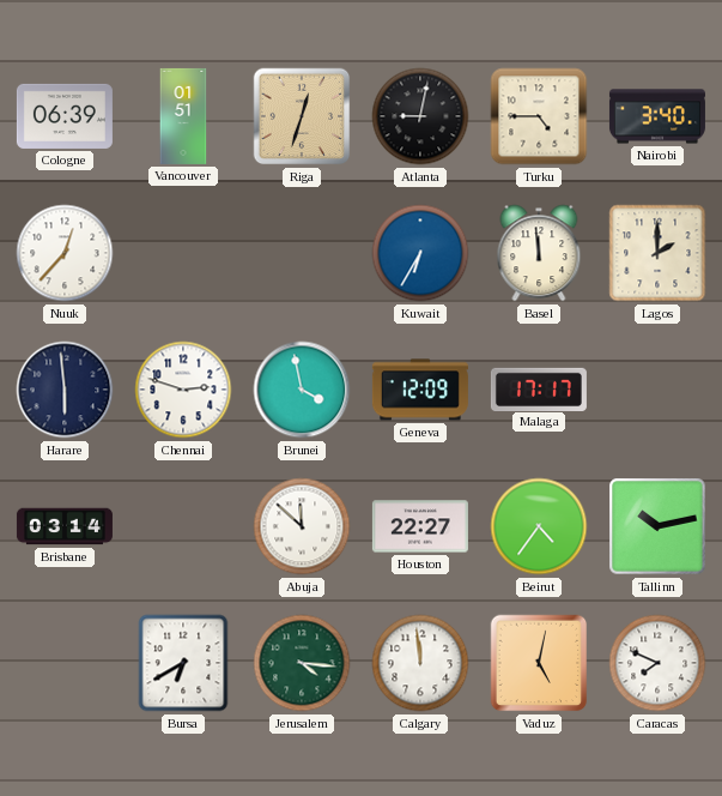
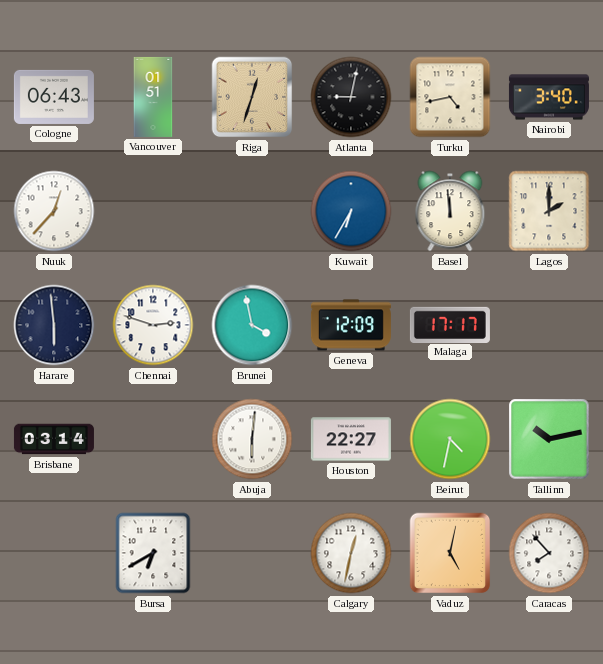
Cologne: 06:39 -> 06:43
Turku: 4:45 -> 4:43
Abuja: 11:52 -> 6:01
Beirut: 4:36 -> 4:32
Jerusalem: 4:16 -> none
Calgary: 11:59 -> 12:32
Caracas: 7:49 -> 7:53
